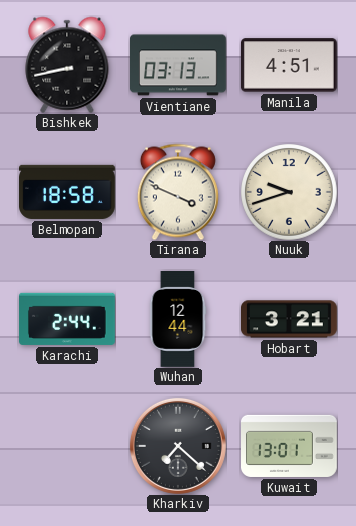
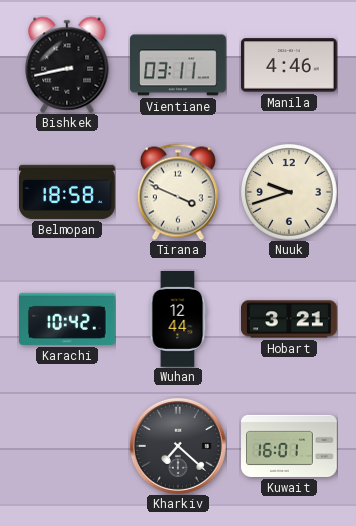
Vientiane: 03:13 -> 03:11
Manila: 4:51 -> 4:46
Karachi: 2:44 -> 10:42
Kuwait: 13:01 -> 16:01
